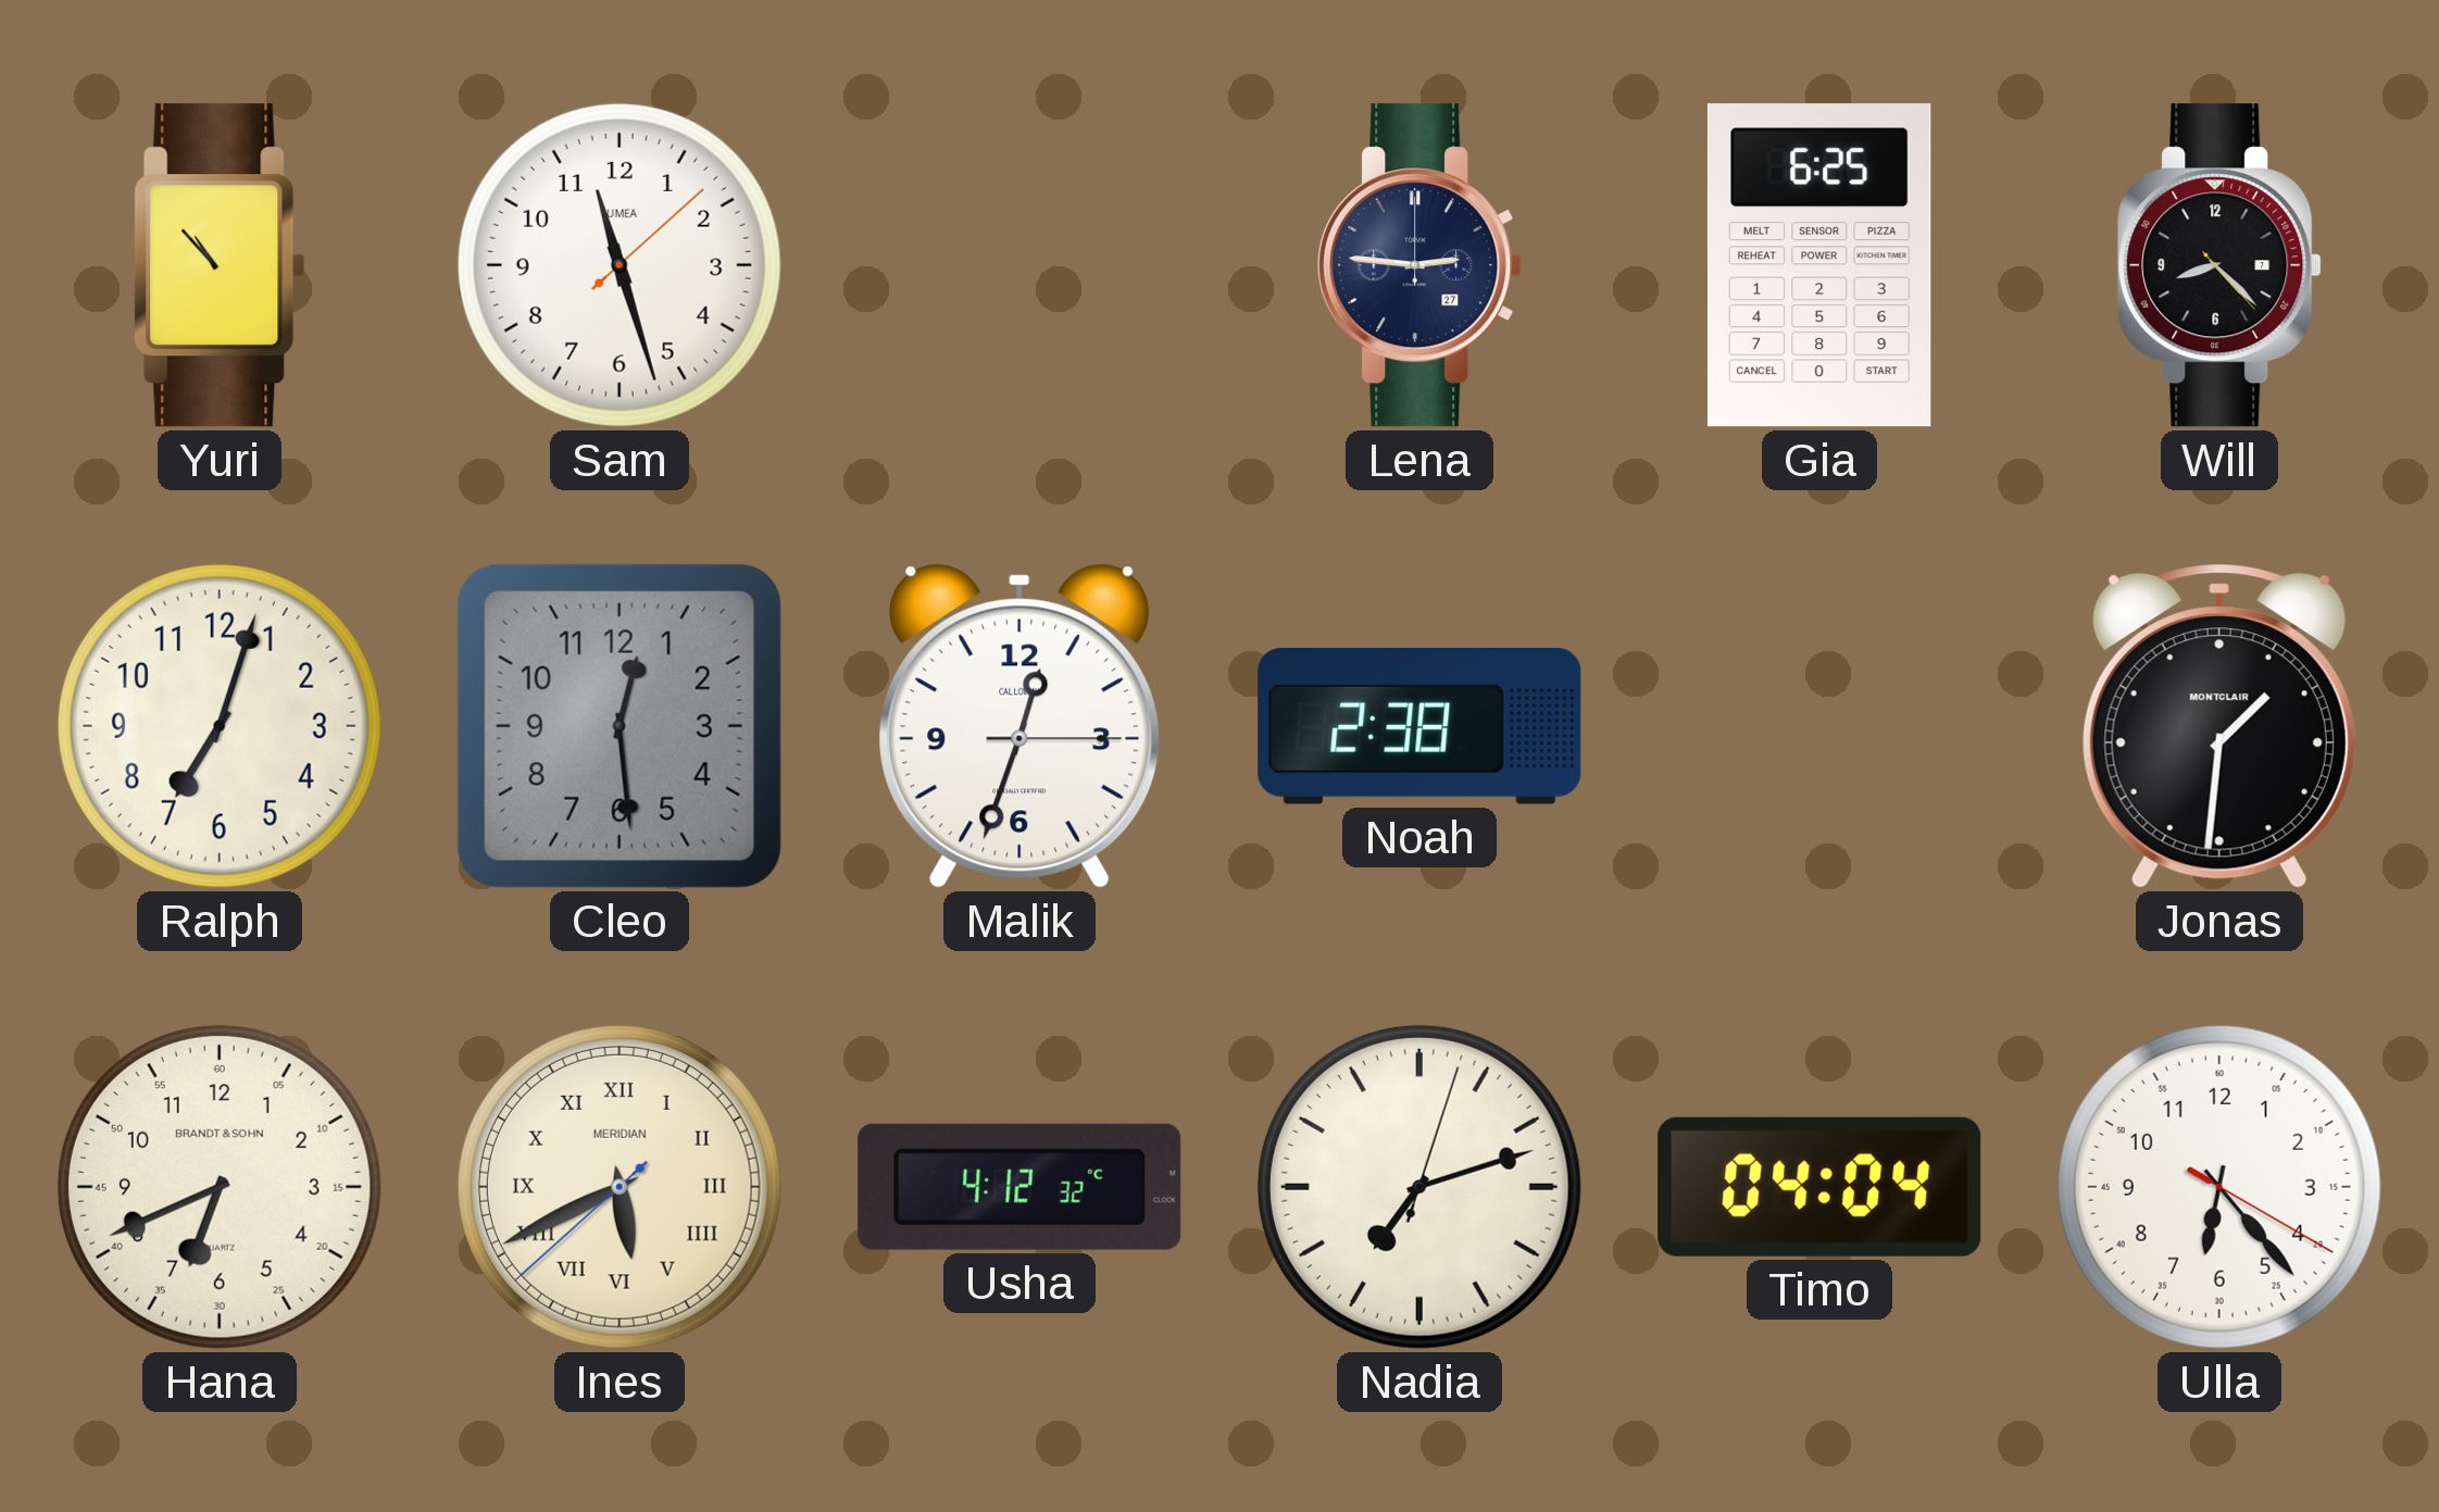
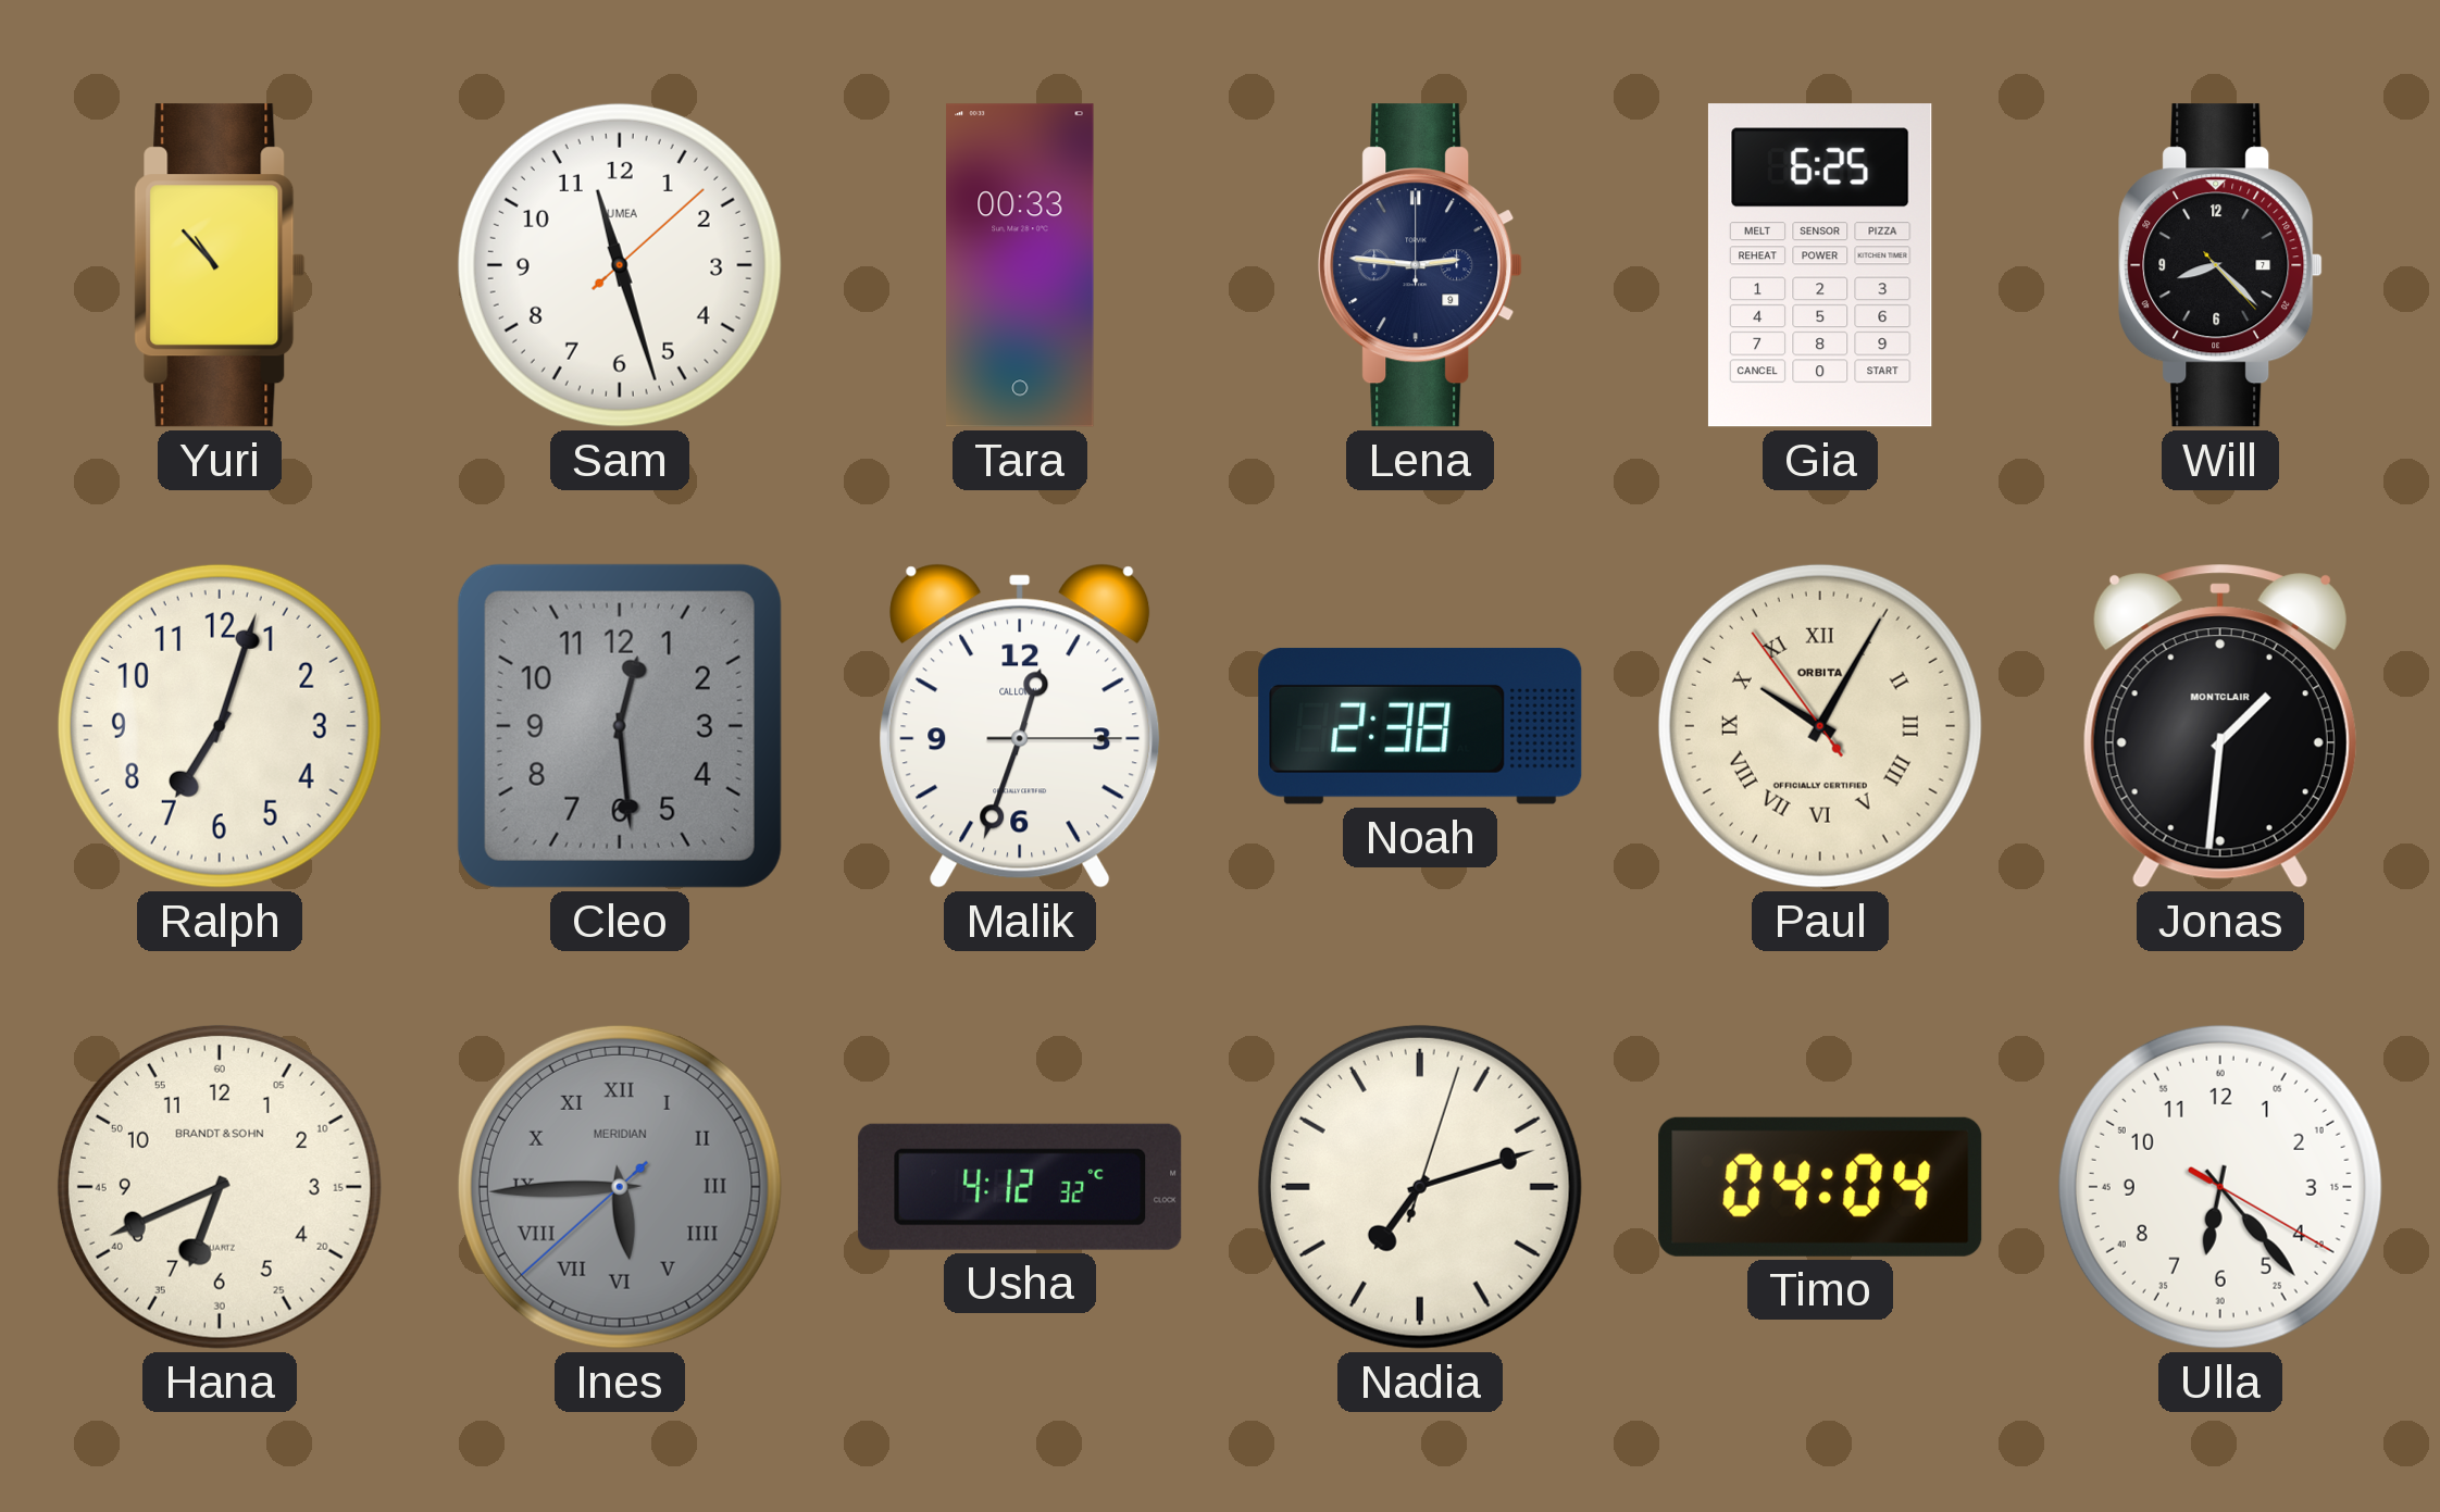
Tara: none -> 00:33
Lena date: 27 -> 9
Paul: none -> 10:04
Ines: 5:40 -> 5:44
Ines dial: cream -> grey
